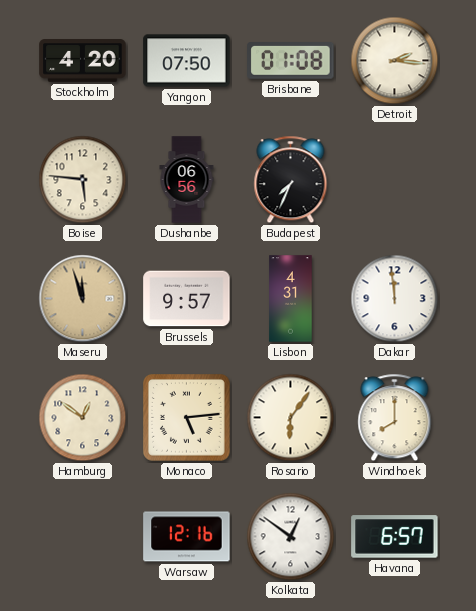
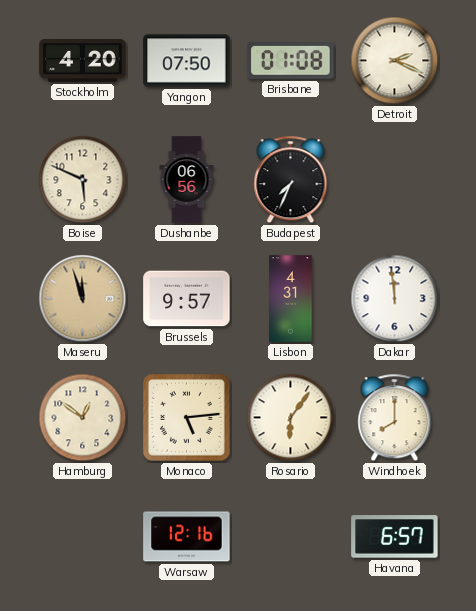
Detroit: 2:16 -> 2:19
Boise: 5:46 -> 5:49
Kolkata: 12:51 -> none
